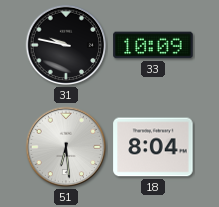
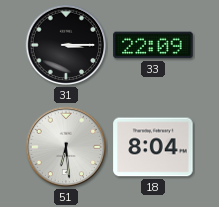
31: 9:47 -> 3:15
33: 10:09 -> 22:09
